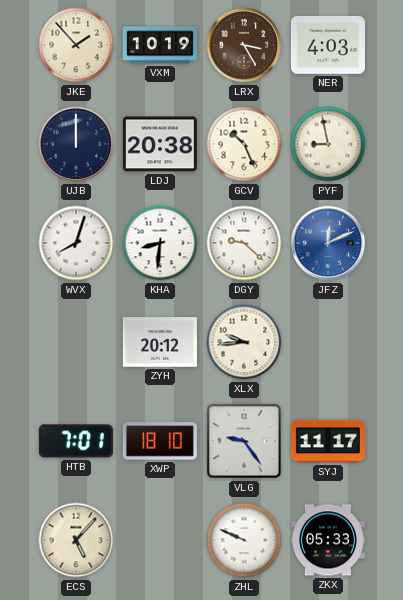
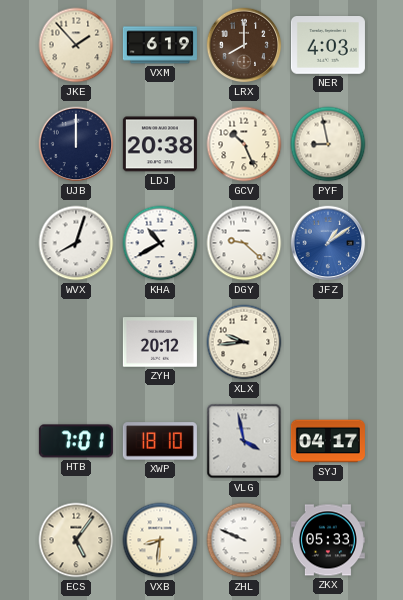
VXM: 10:19 -> 6:19
LRX: 3:25 -> 8:00
KHA: 8:31 -> 10:40
JFZ: 12:11 -> 1:09
VLG: 9:24 -> 3:58
SYJ: 11:17 -> 04:17
ECS: 5:07 -> 5:06
VXB: none -> 8:31
